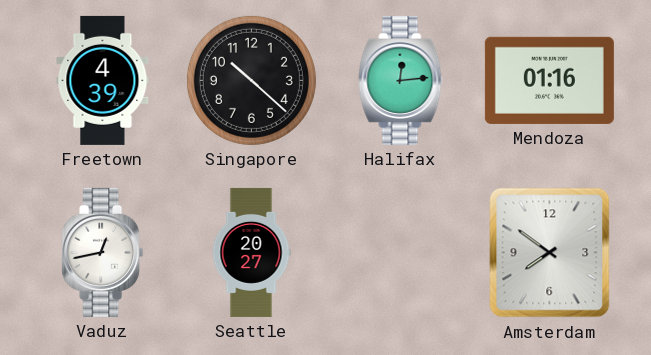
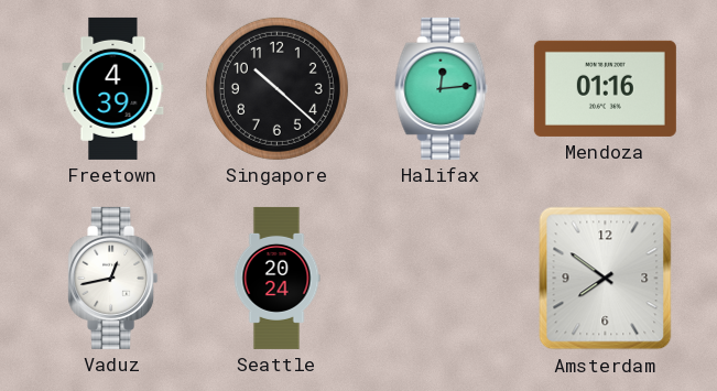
Seattle: 20:27 -> 20:24
